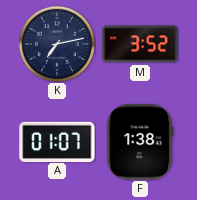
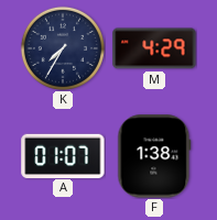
K: 7:13 -> 7:35
M: 3:52 -> 4:29
